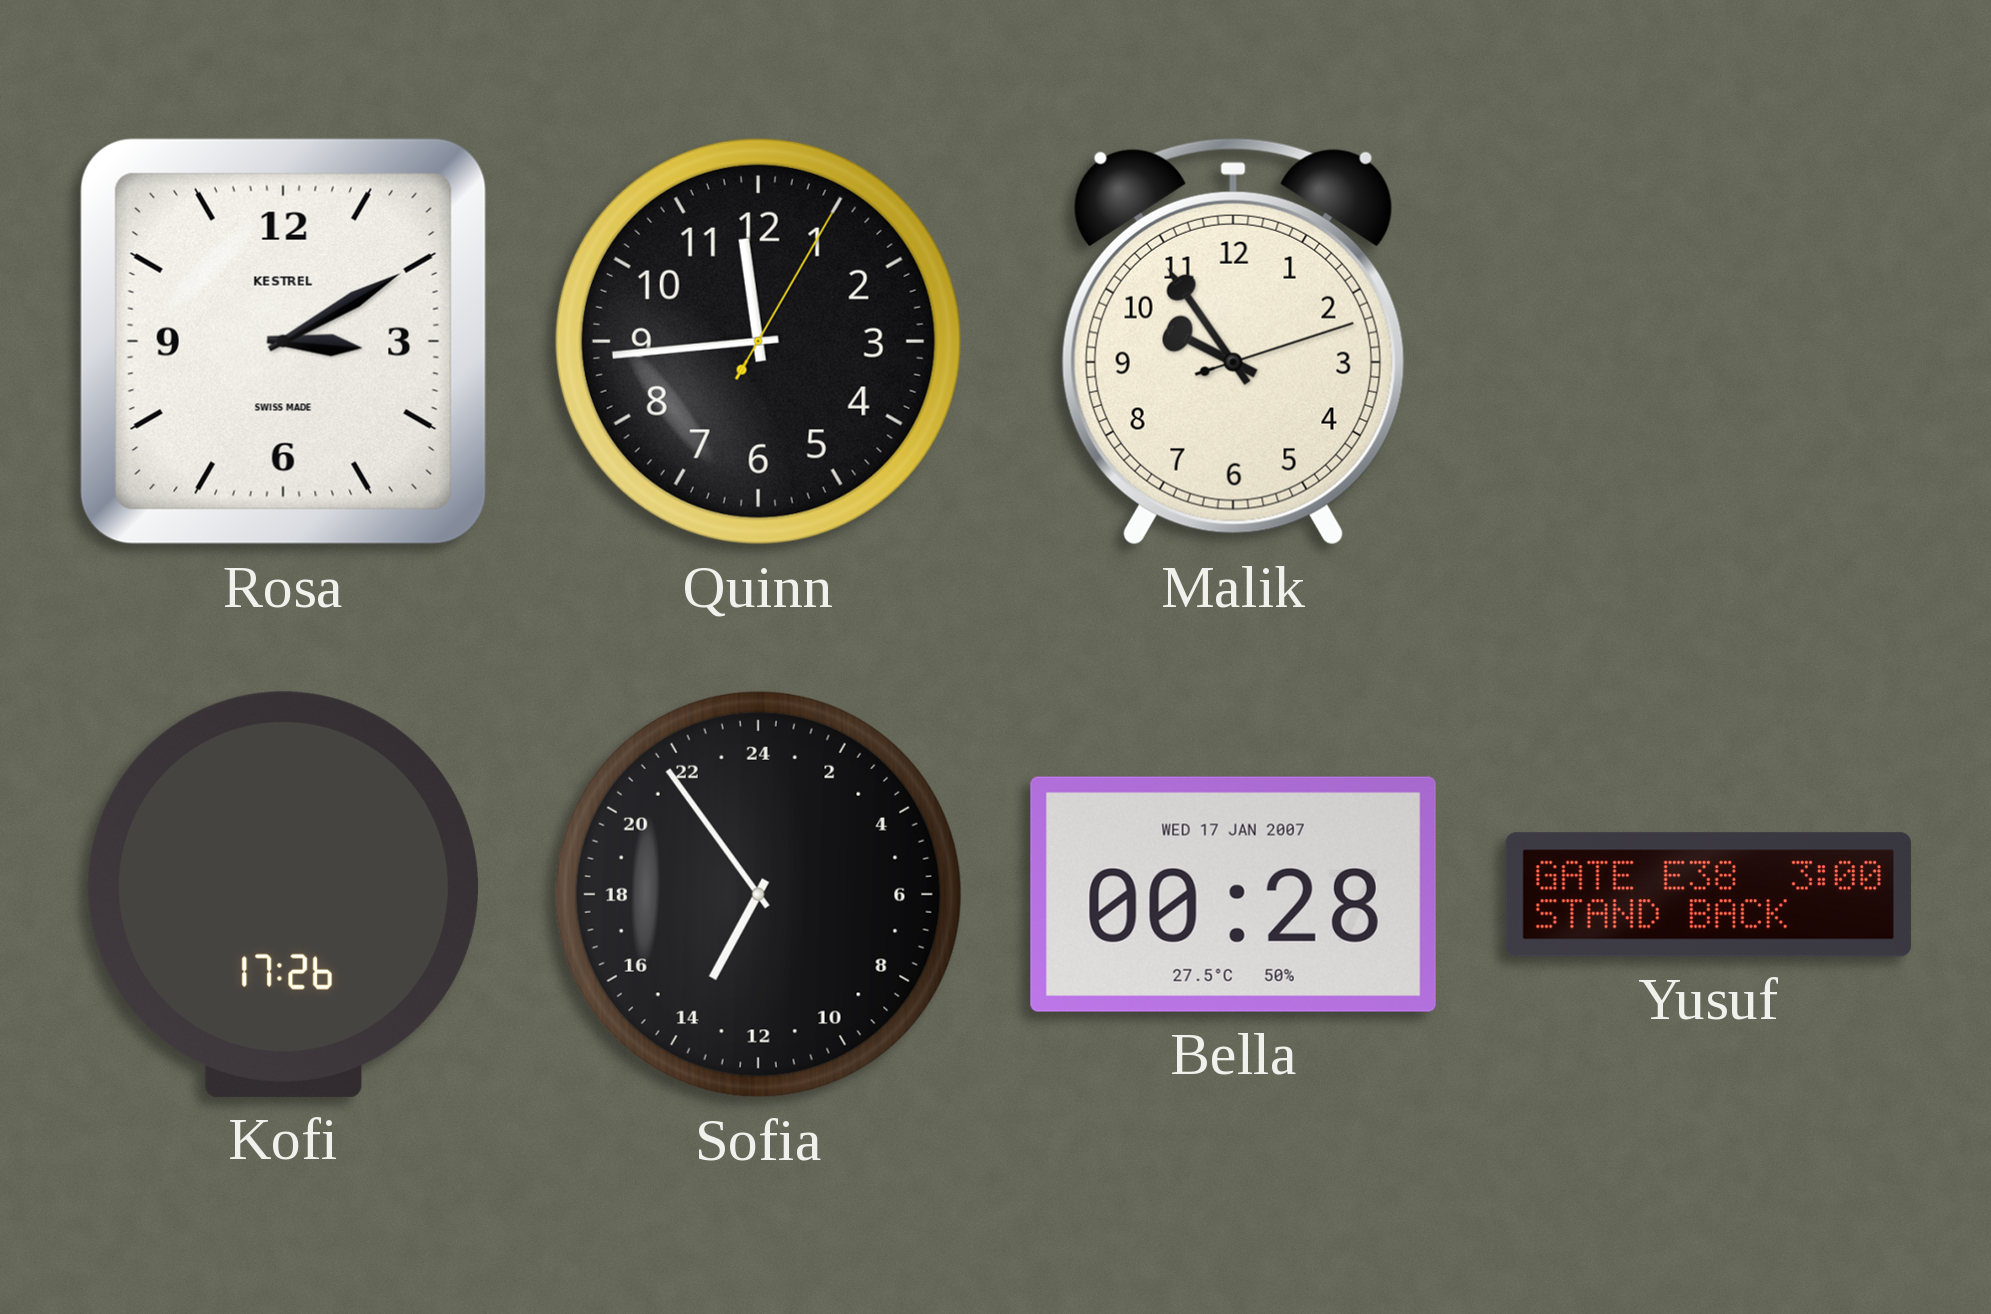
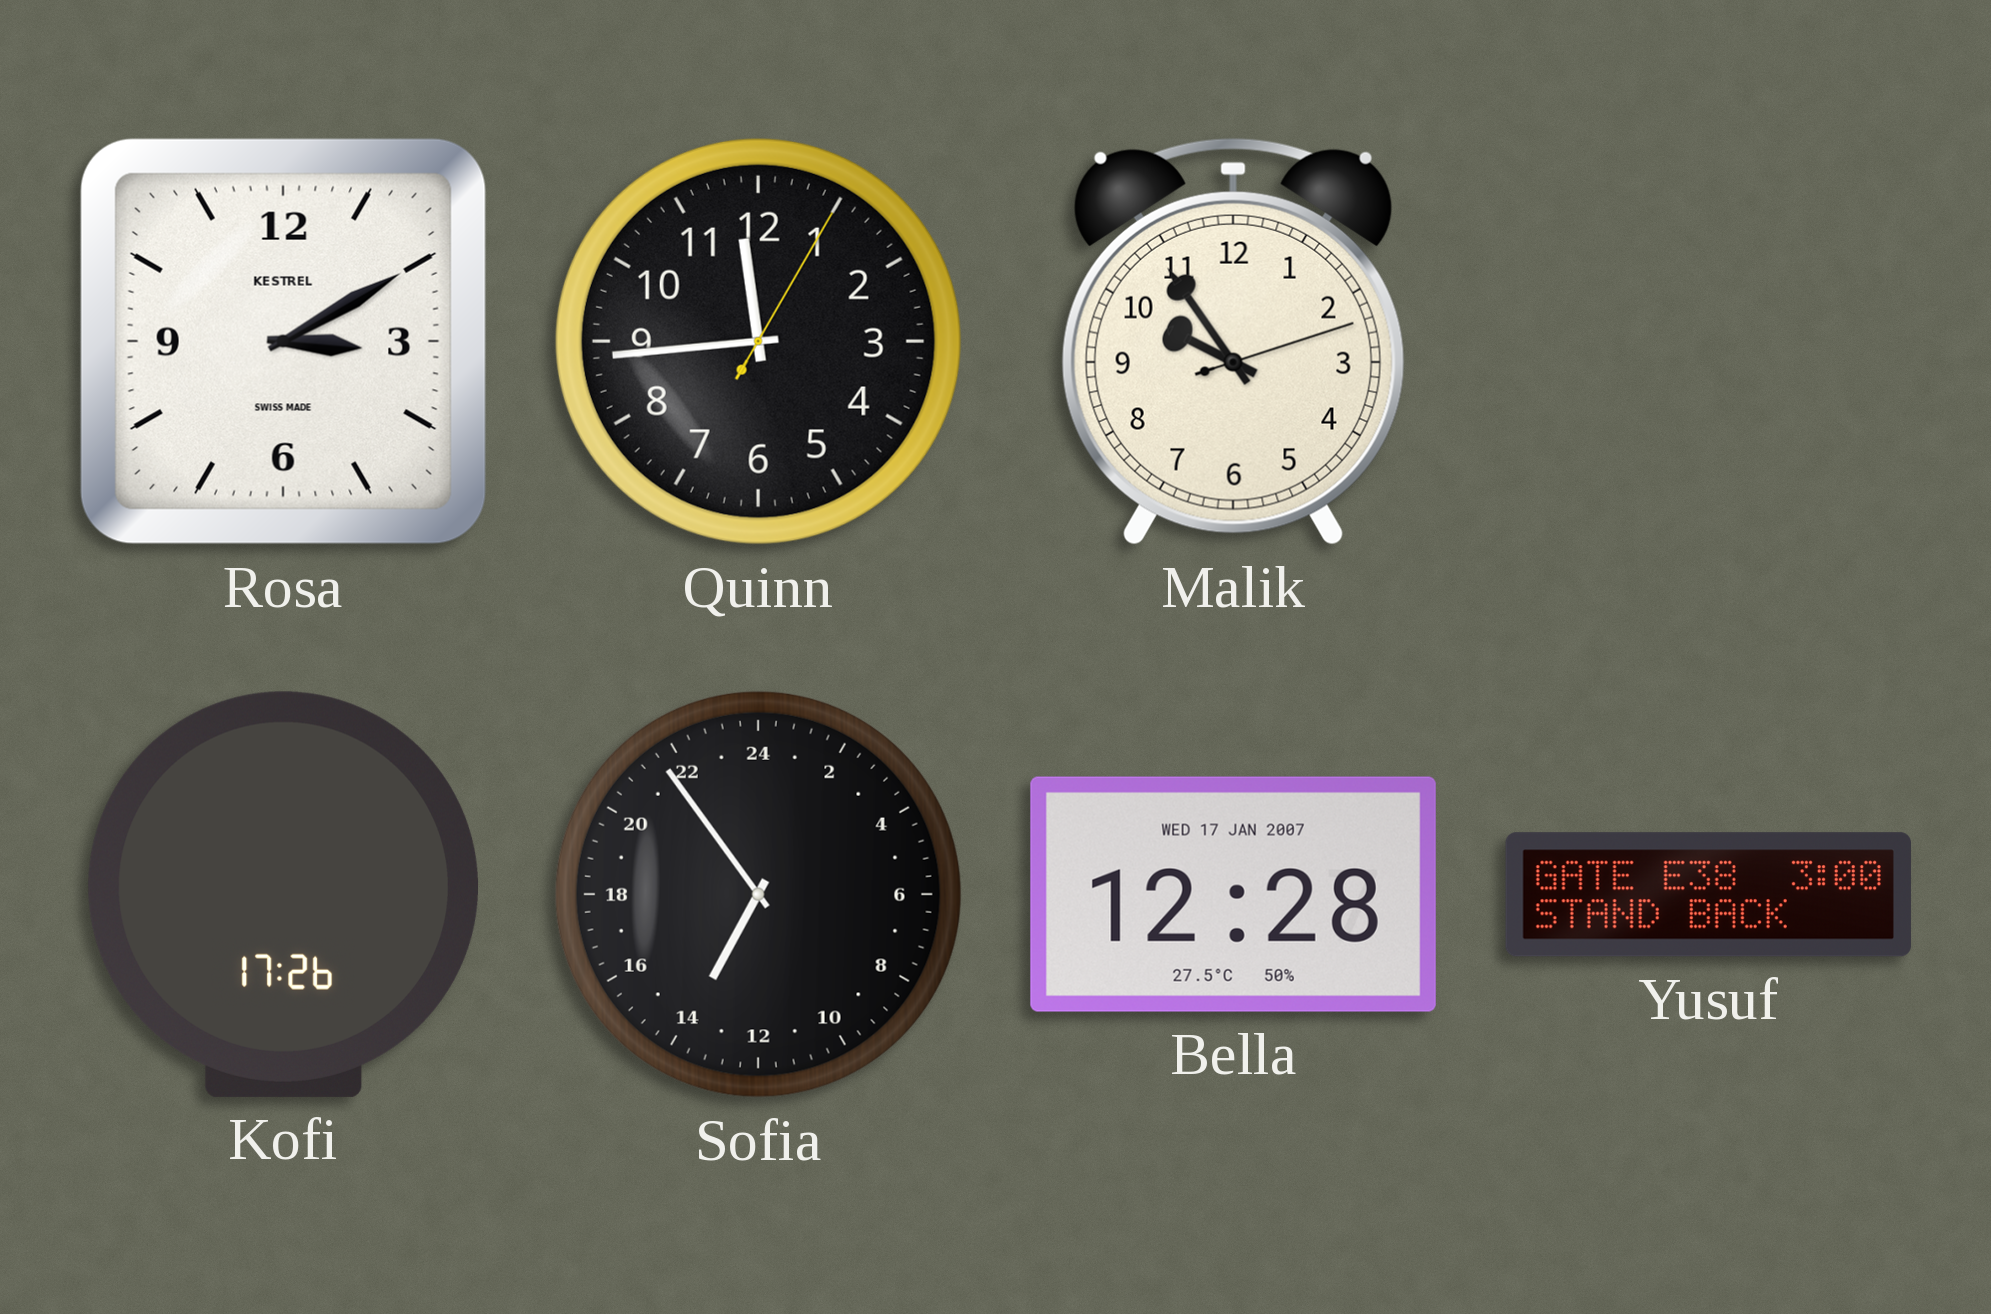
Bella: 00:28 -> 12:28
